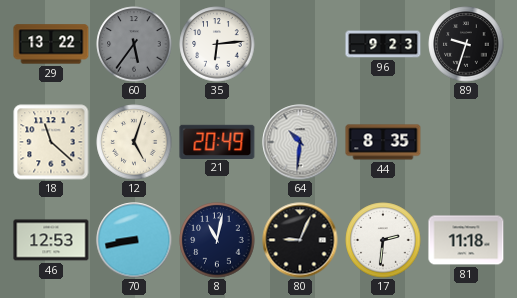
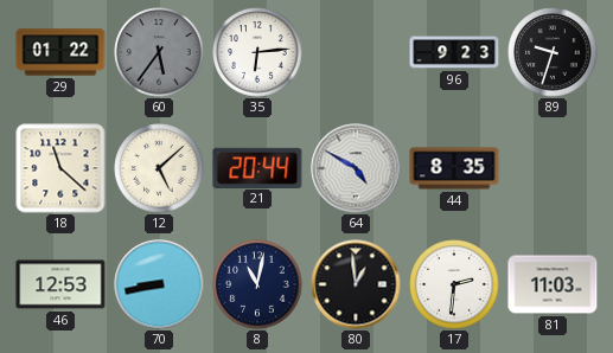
29: 13:22 -> 01:22
12: 5:03 -> 5:08
21: 20:49 -> 20:44
64: 10:31 -> 4:50
80: 9:04 -> 12:59
81: 11:18 -> 11:03
